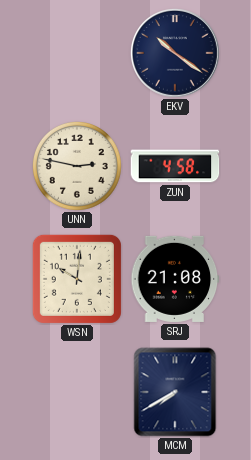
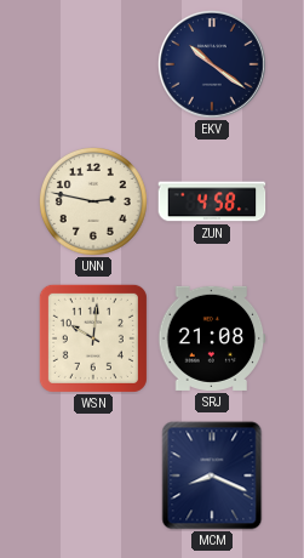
MCM: 7:40 -> 8:19
